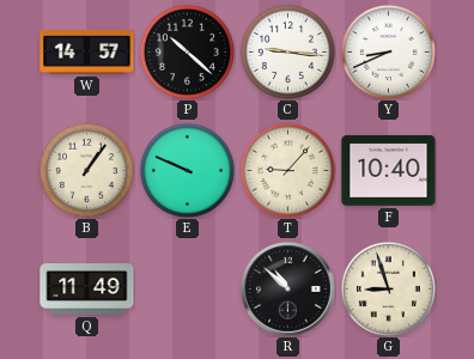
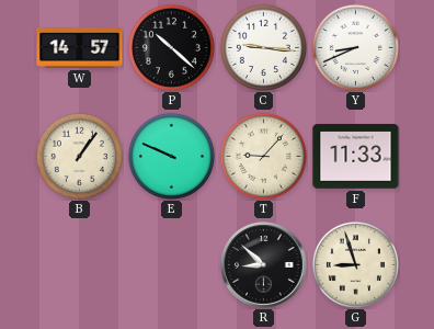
F: 10:40 -> 11:33
Q: 11:49 -> none
R: 10:52 -> 8:52
